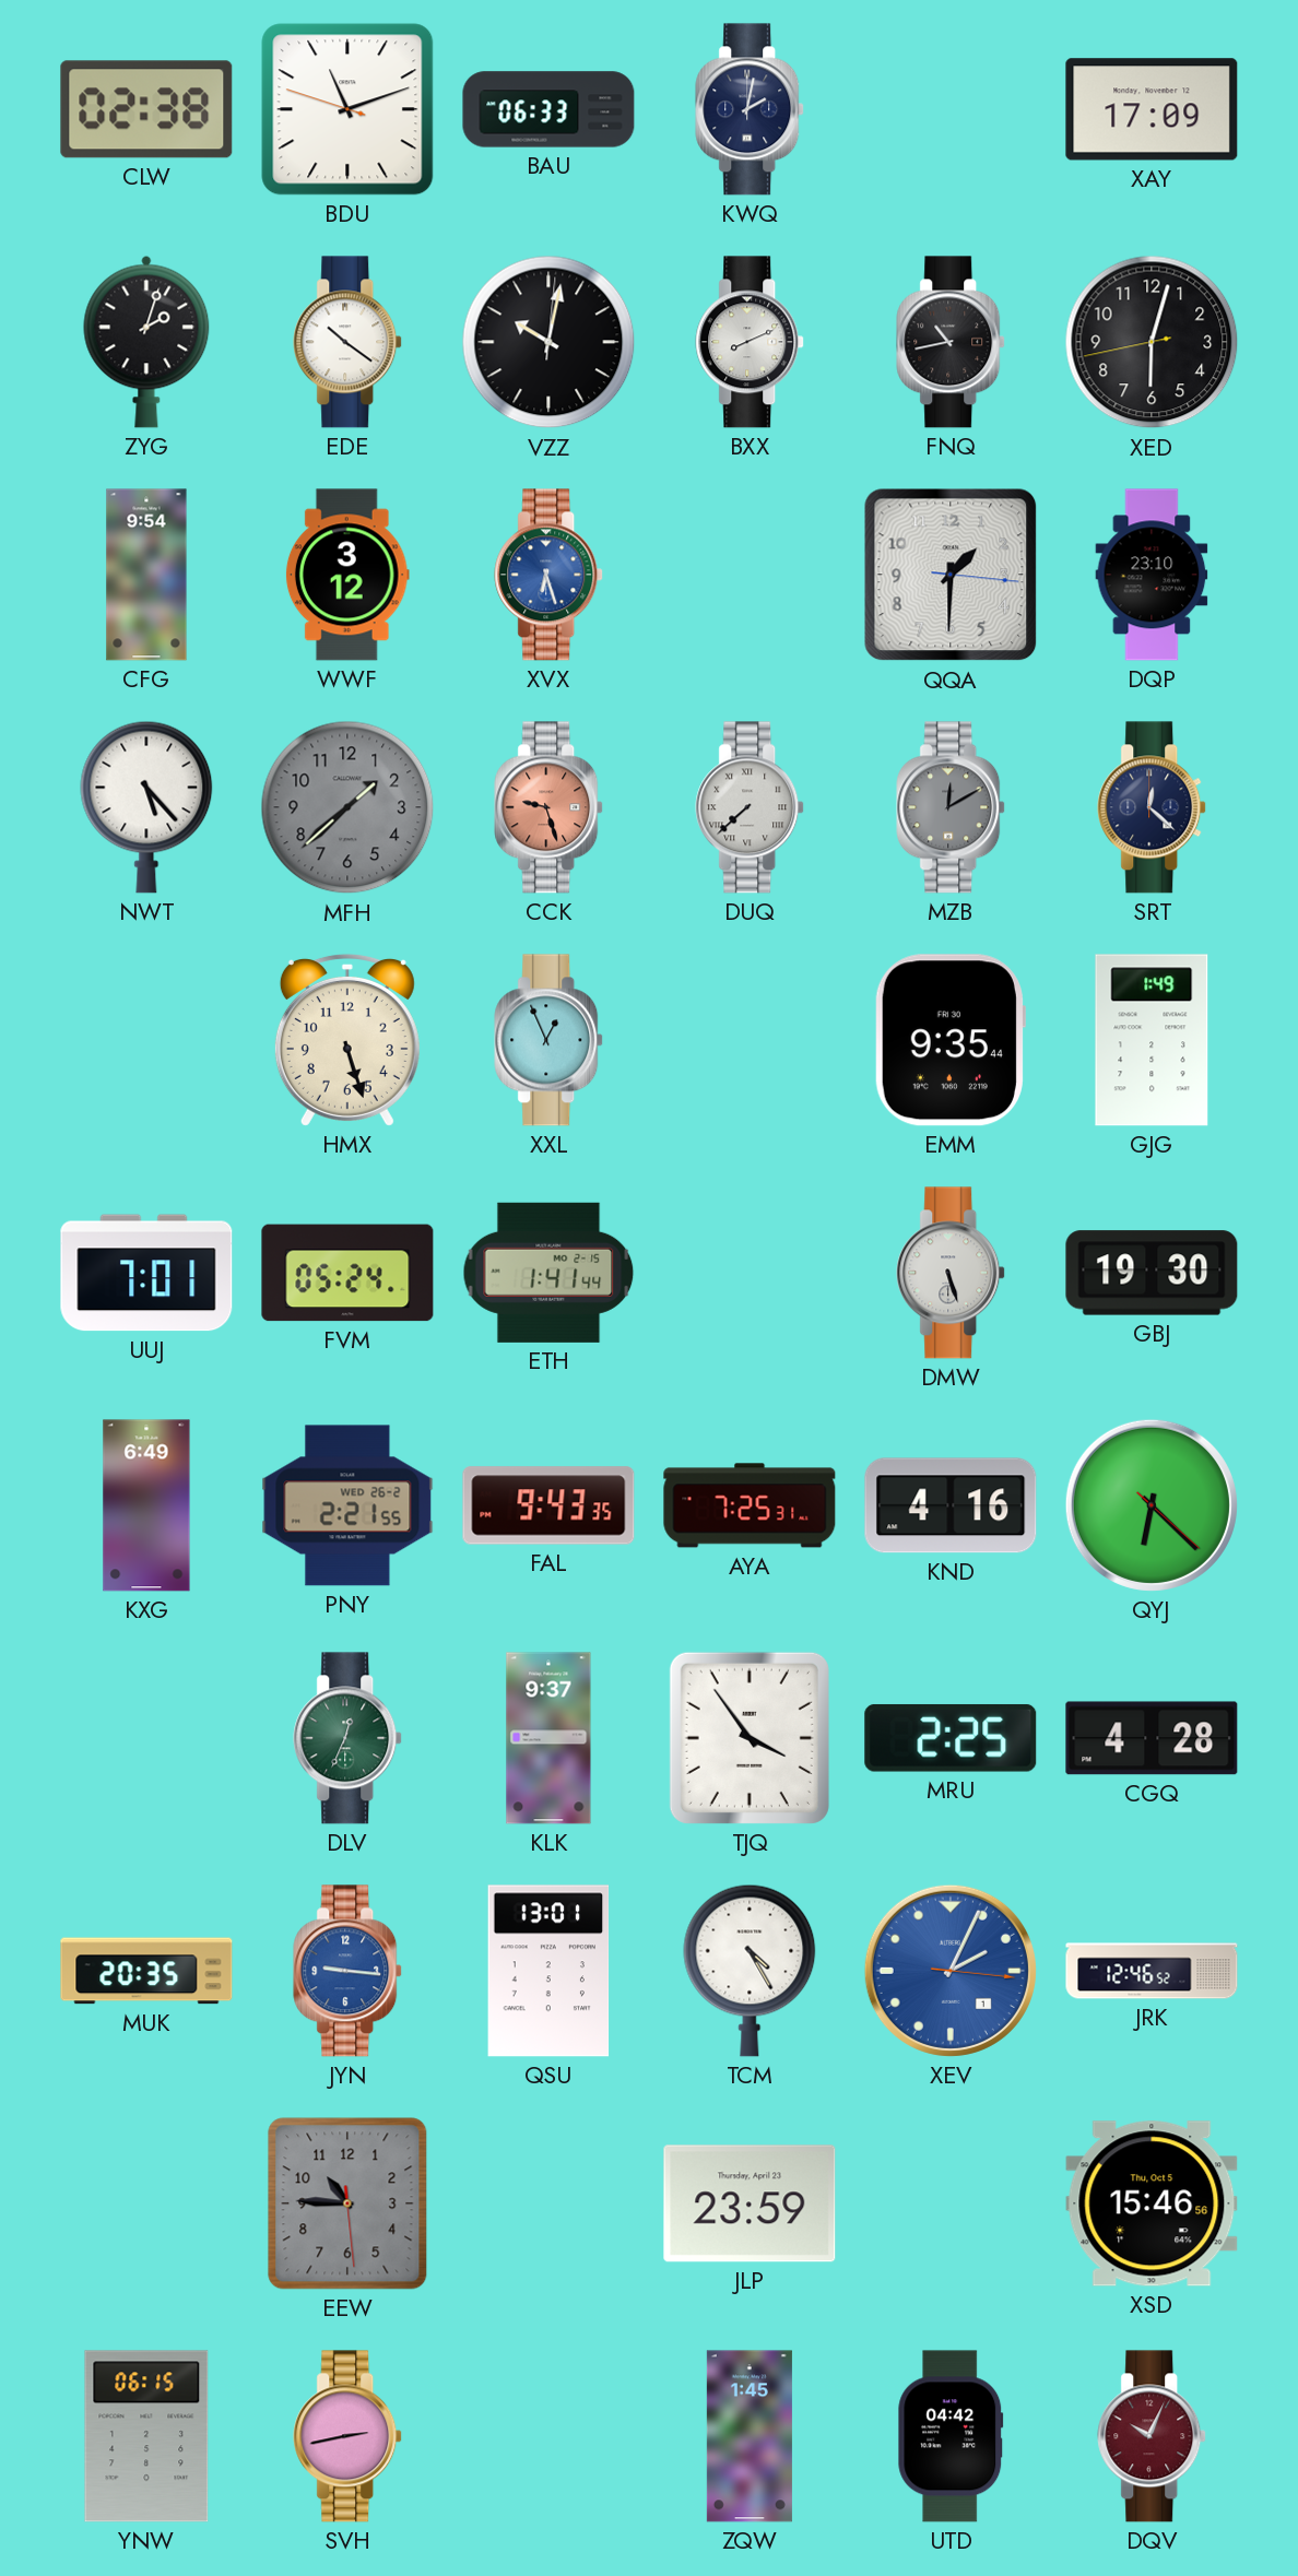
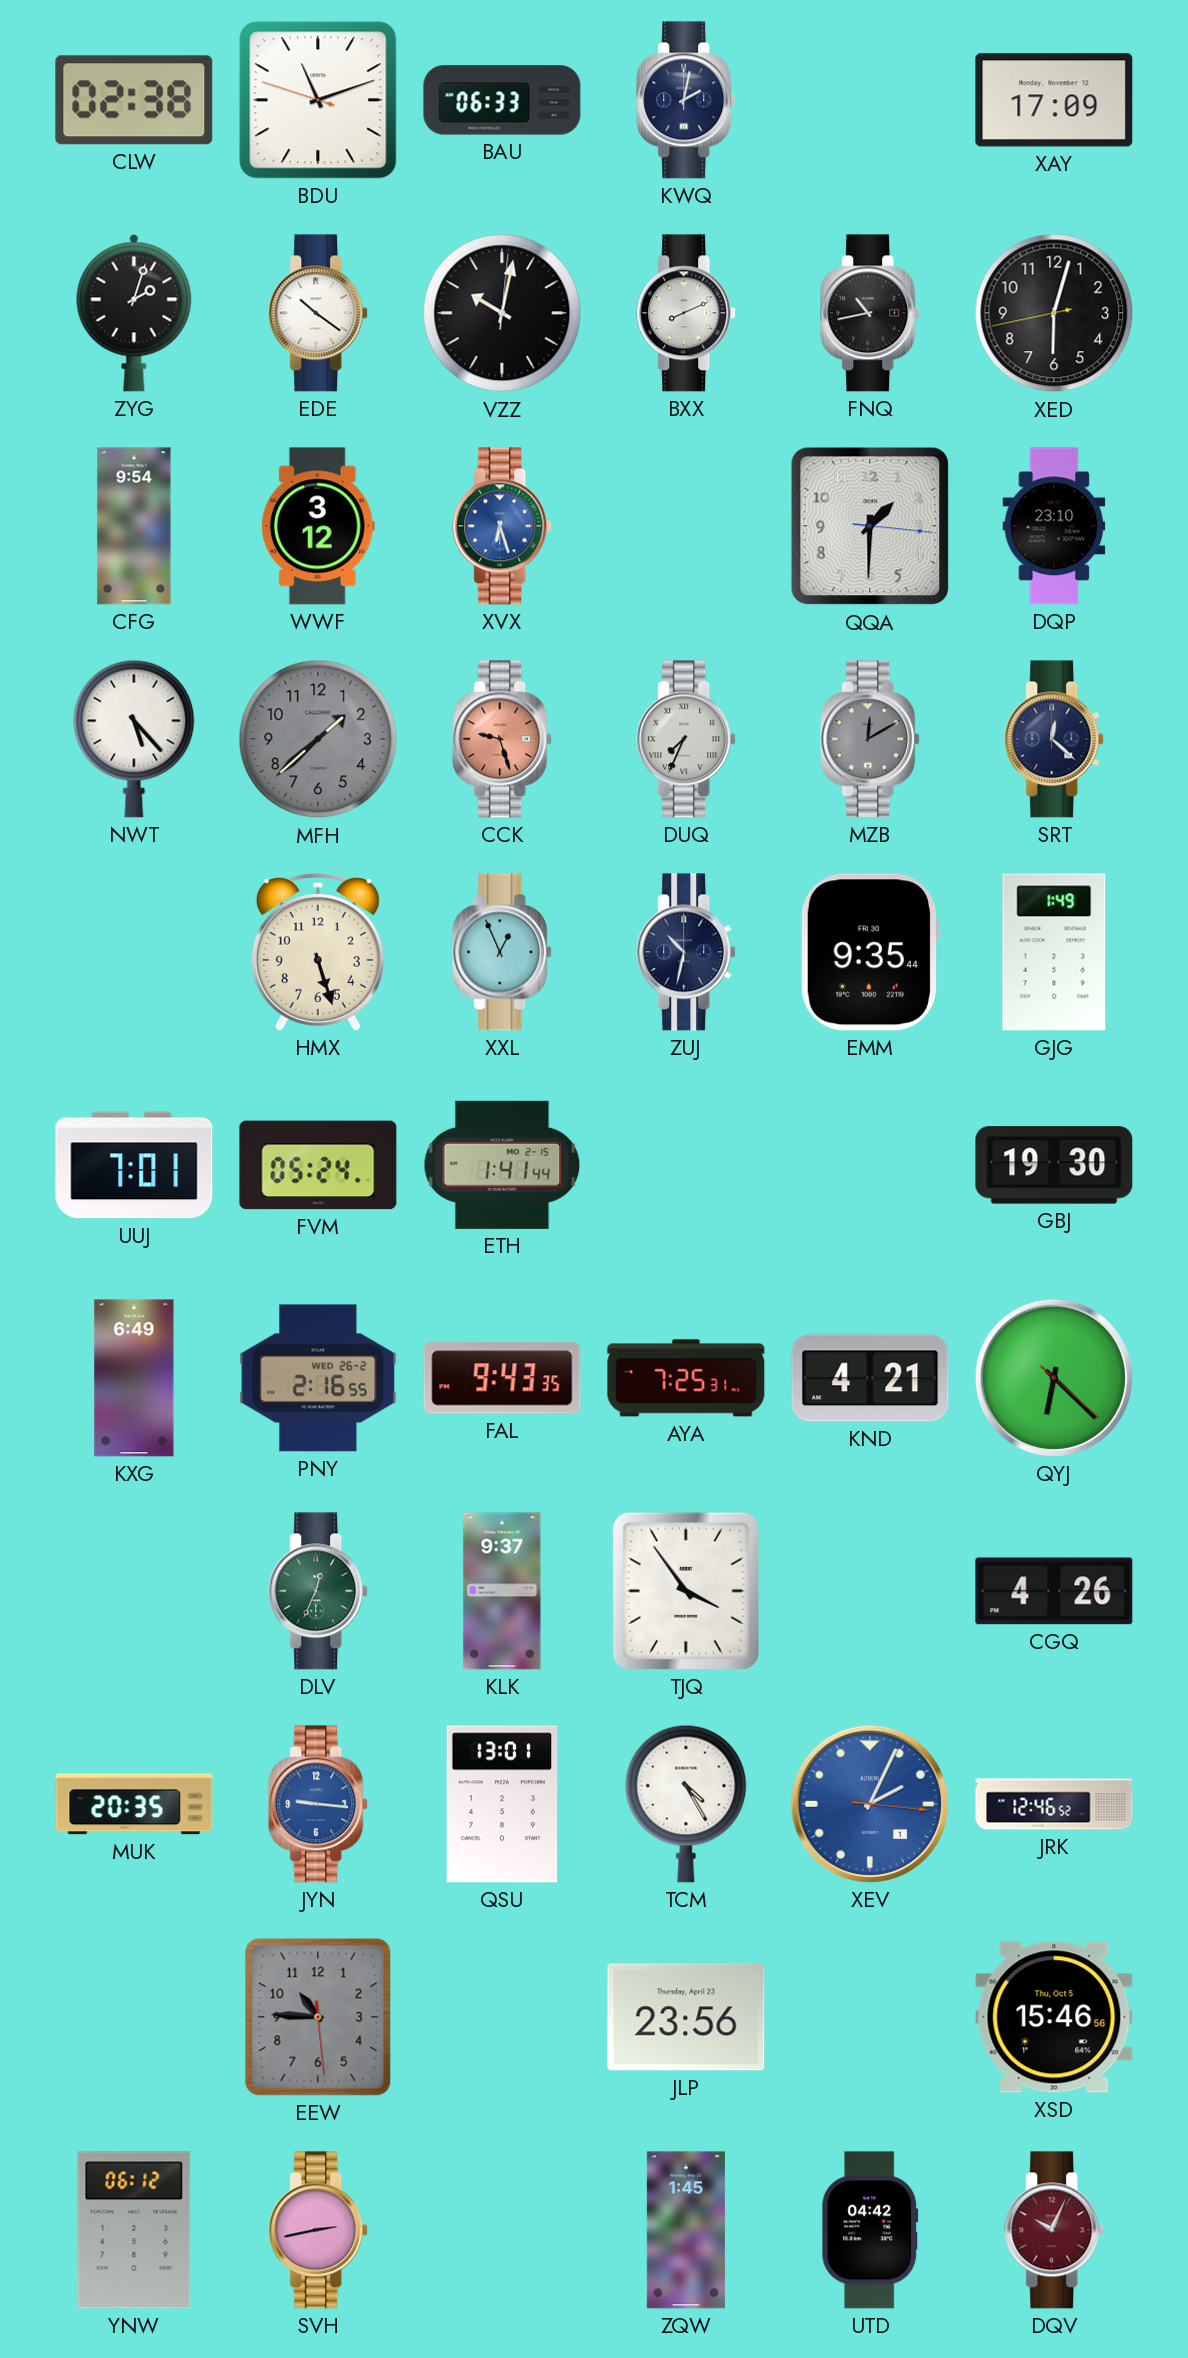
DUQ: 7:38 -> 7:34
ZUJ: none -> 10:32
DMW: 5:27 -> none
PNY: 2:21 -> 2:16
KND: 4:16 -> 4:21
MRU: 2:25 -> none
CGQ: 4:28 -> 4:26
JLP: 23:59 -> 23:56
YNW: 06:15 -> 06:12
